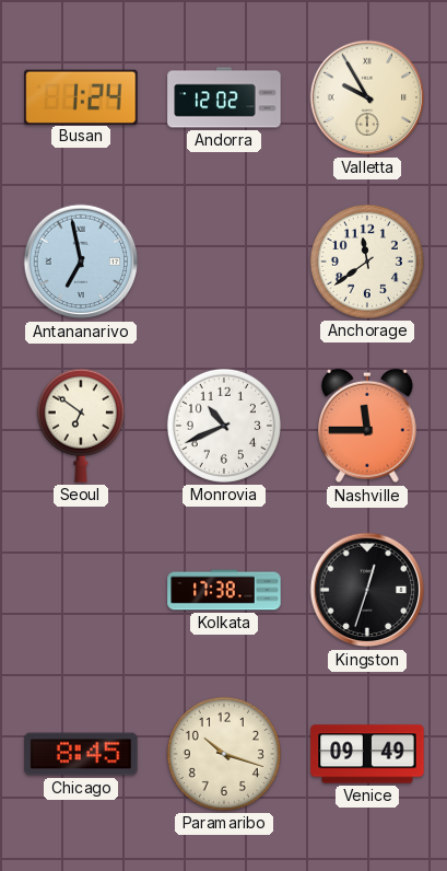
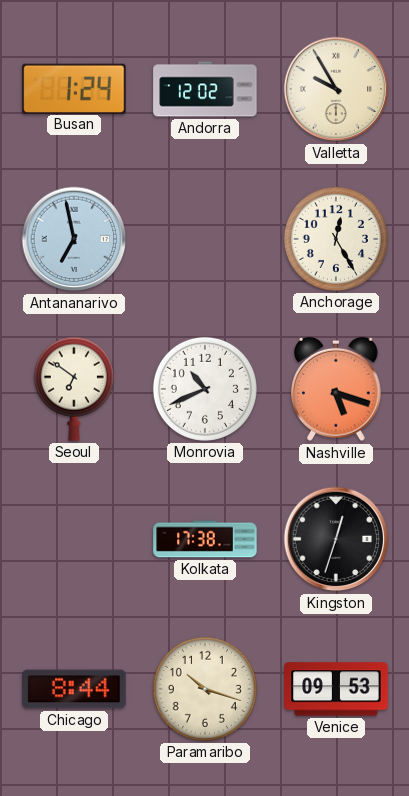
Anchorage: 11:39 -> 12:25
Nashville: 11:45 -> 5:18
Chicago: 8:45 -> 8:44
Venice: 09:49 -> 09:53
